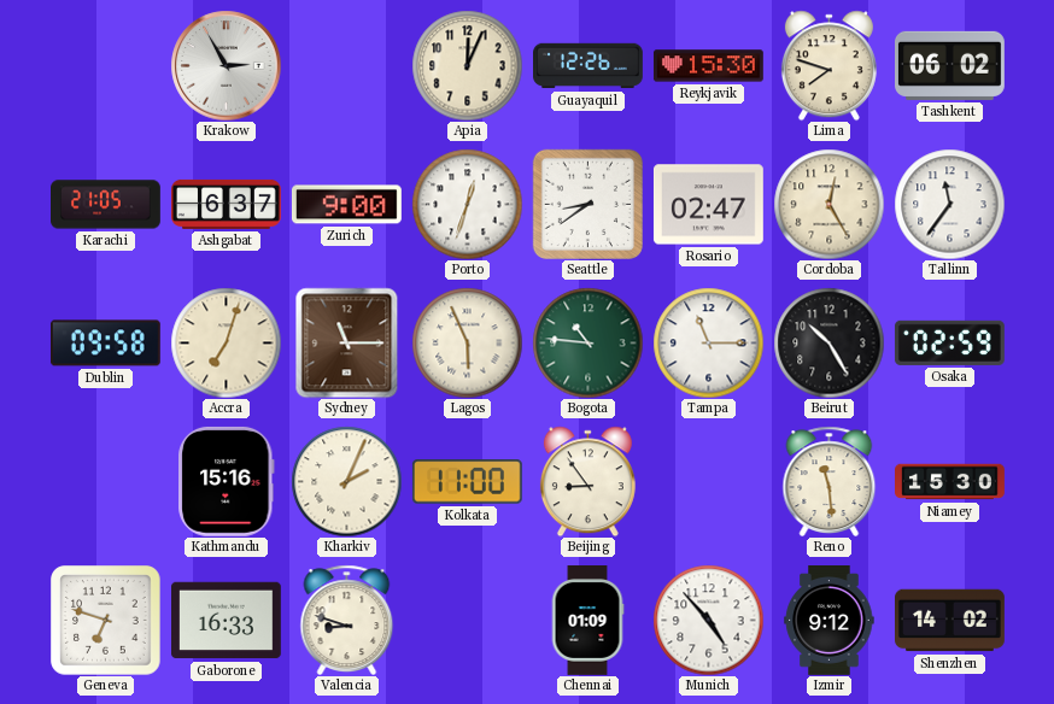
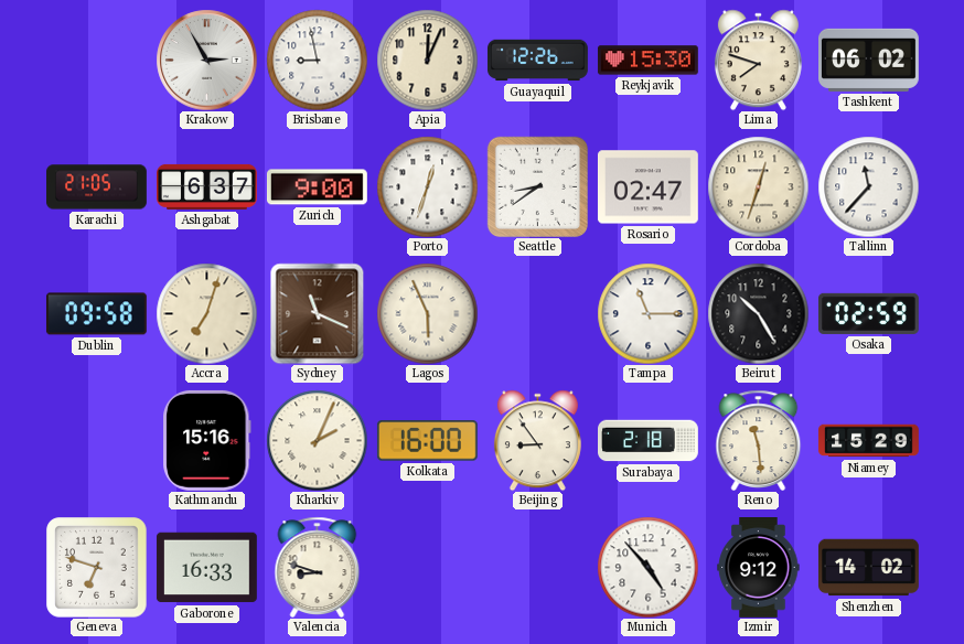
Brisbane: none -> 8:58
Cordoba: 12:25 -> 12:33
Tallinn: 11:36 -> 11:37
Sydney: 11:15 -> 11:19
Bogota: 10:46 -> none
Kolkata: 11:00 -> 16:00
Surabaya: none -> 2:18
Niamey: 15:30 -> 15:29
Chennai: 01:09 -> none
